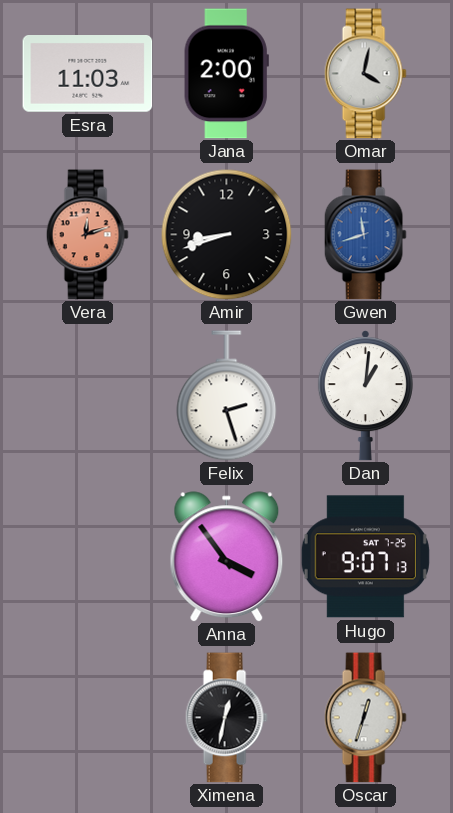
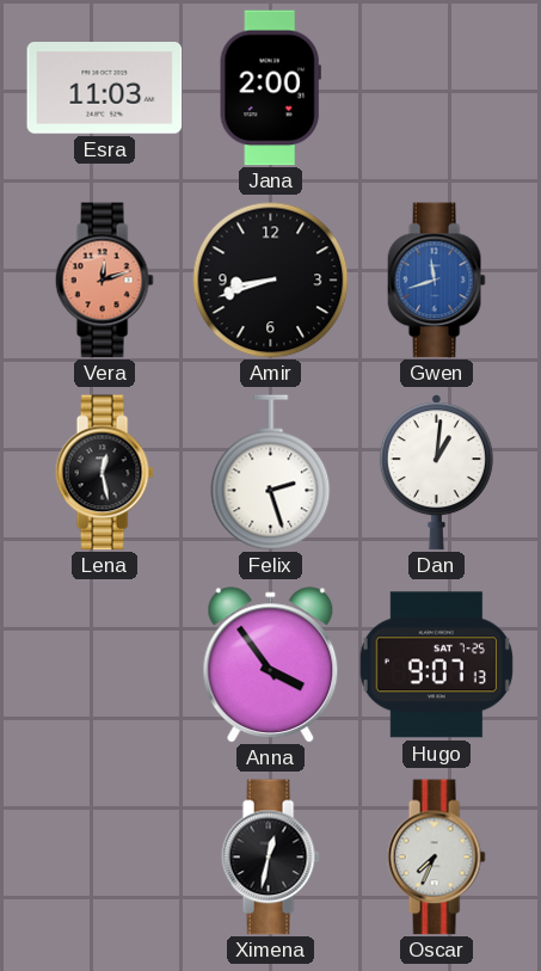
Omar: 4:02 -> none
Lena: none -> 12:28
Oscar: 12:33 -> 7:34
